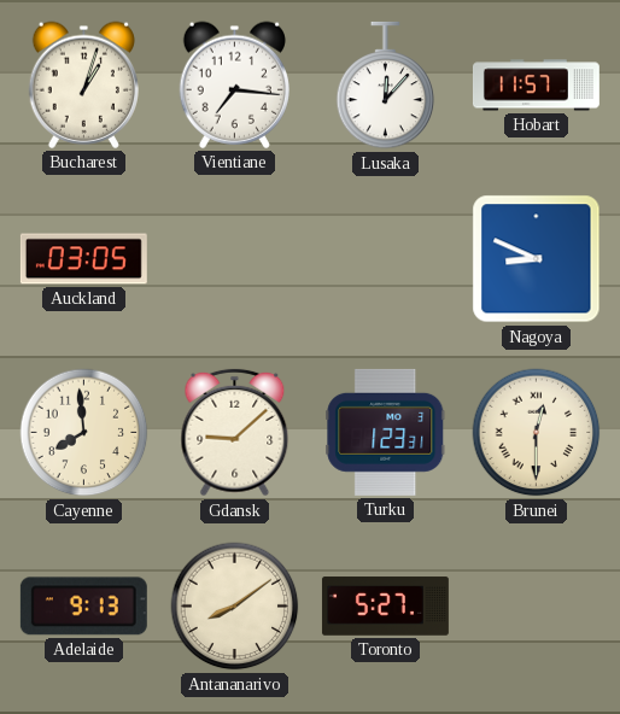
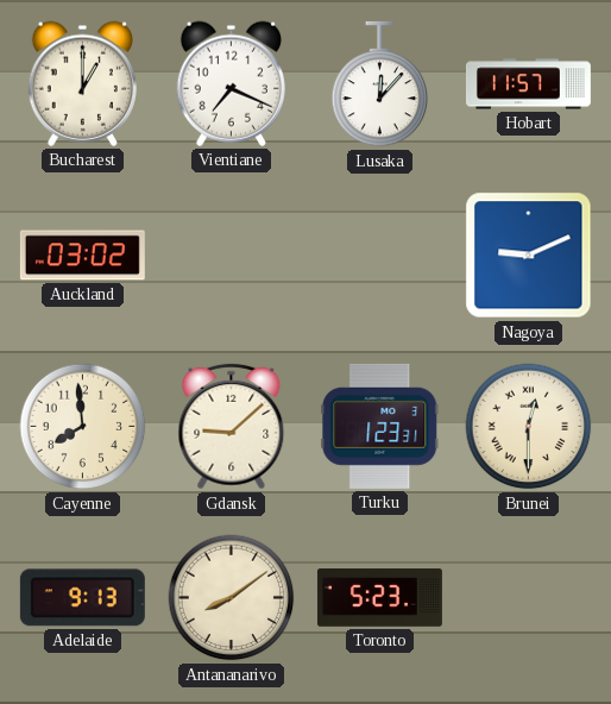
Bucharest: 1:03 -> 1:00
Vientiane: 7:16 -> 7:19
Auckland: 03:05 -> 03:02
Nagoya: 8:49 -> 9:11
Toronto: 5:27 -> 5:23
